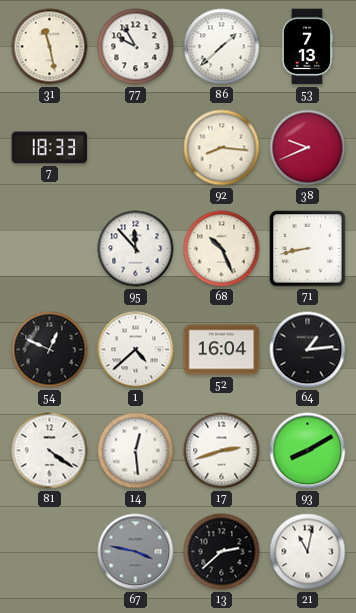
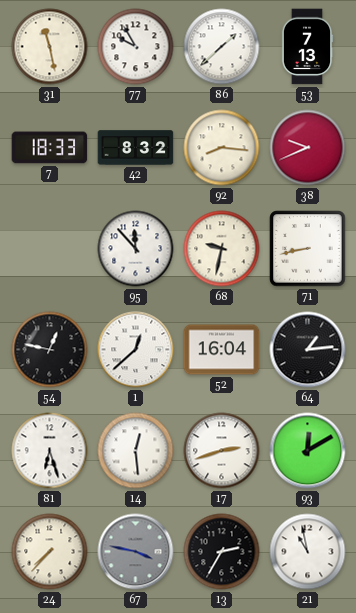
42: none -> 8:32
68: 10:26 -> 9:32
54: 12:49 -> 12:47
1: 4:38 -> 12:38
81: 4:21 -> 6:27
93: 8:10 -> 12:10
24: none -> 7:37
13: 2:38 -> 2:35
21: 11:02 -> 10:58
